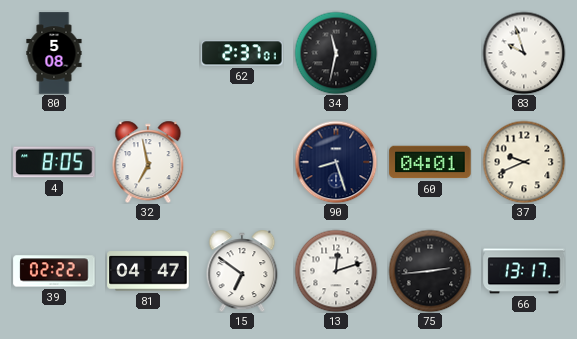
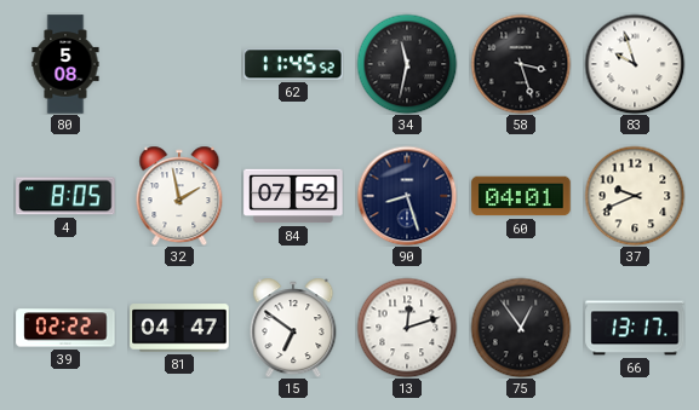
62: 2:37 -> 11:45
58: none -> 3:27
32: 6:58 -> 1:58
84: none -> 07:52
75: 2:44 -> 12:54
